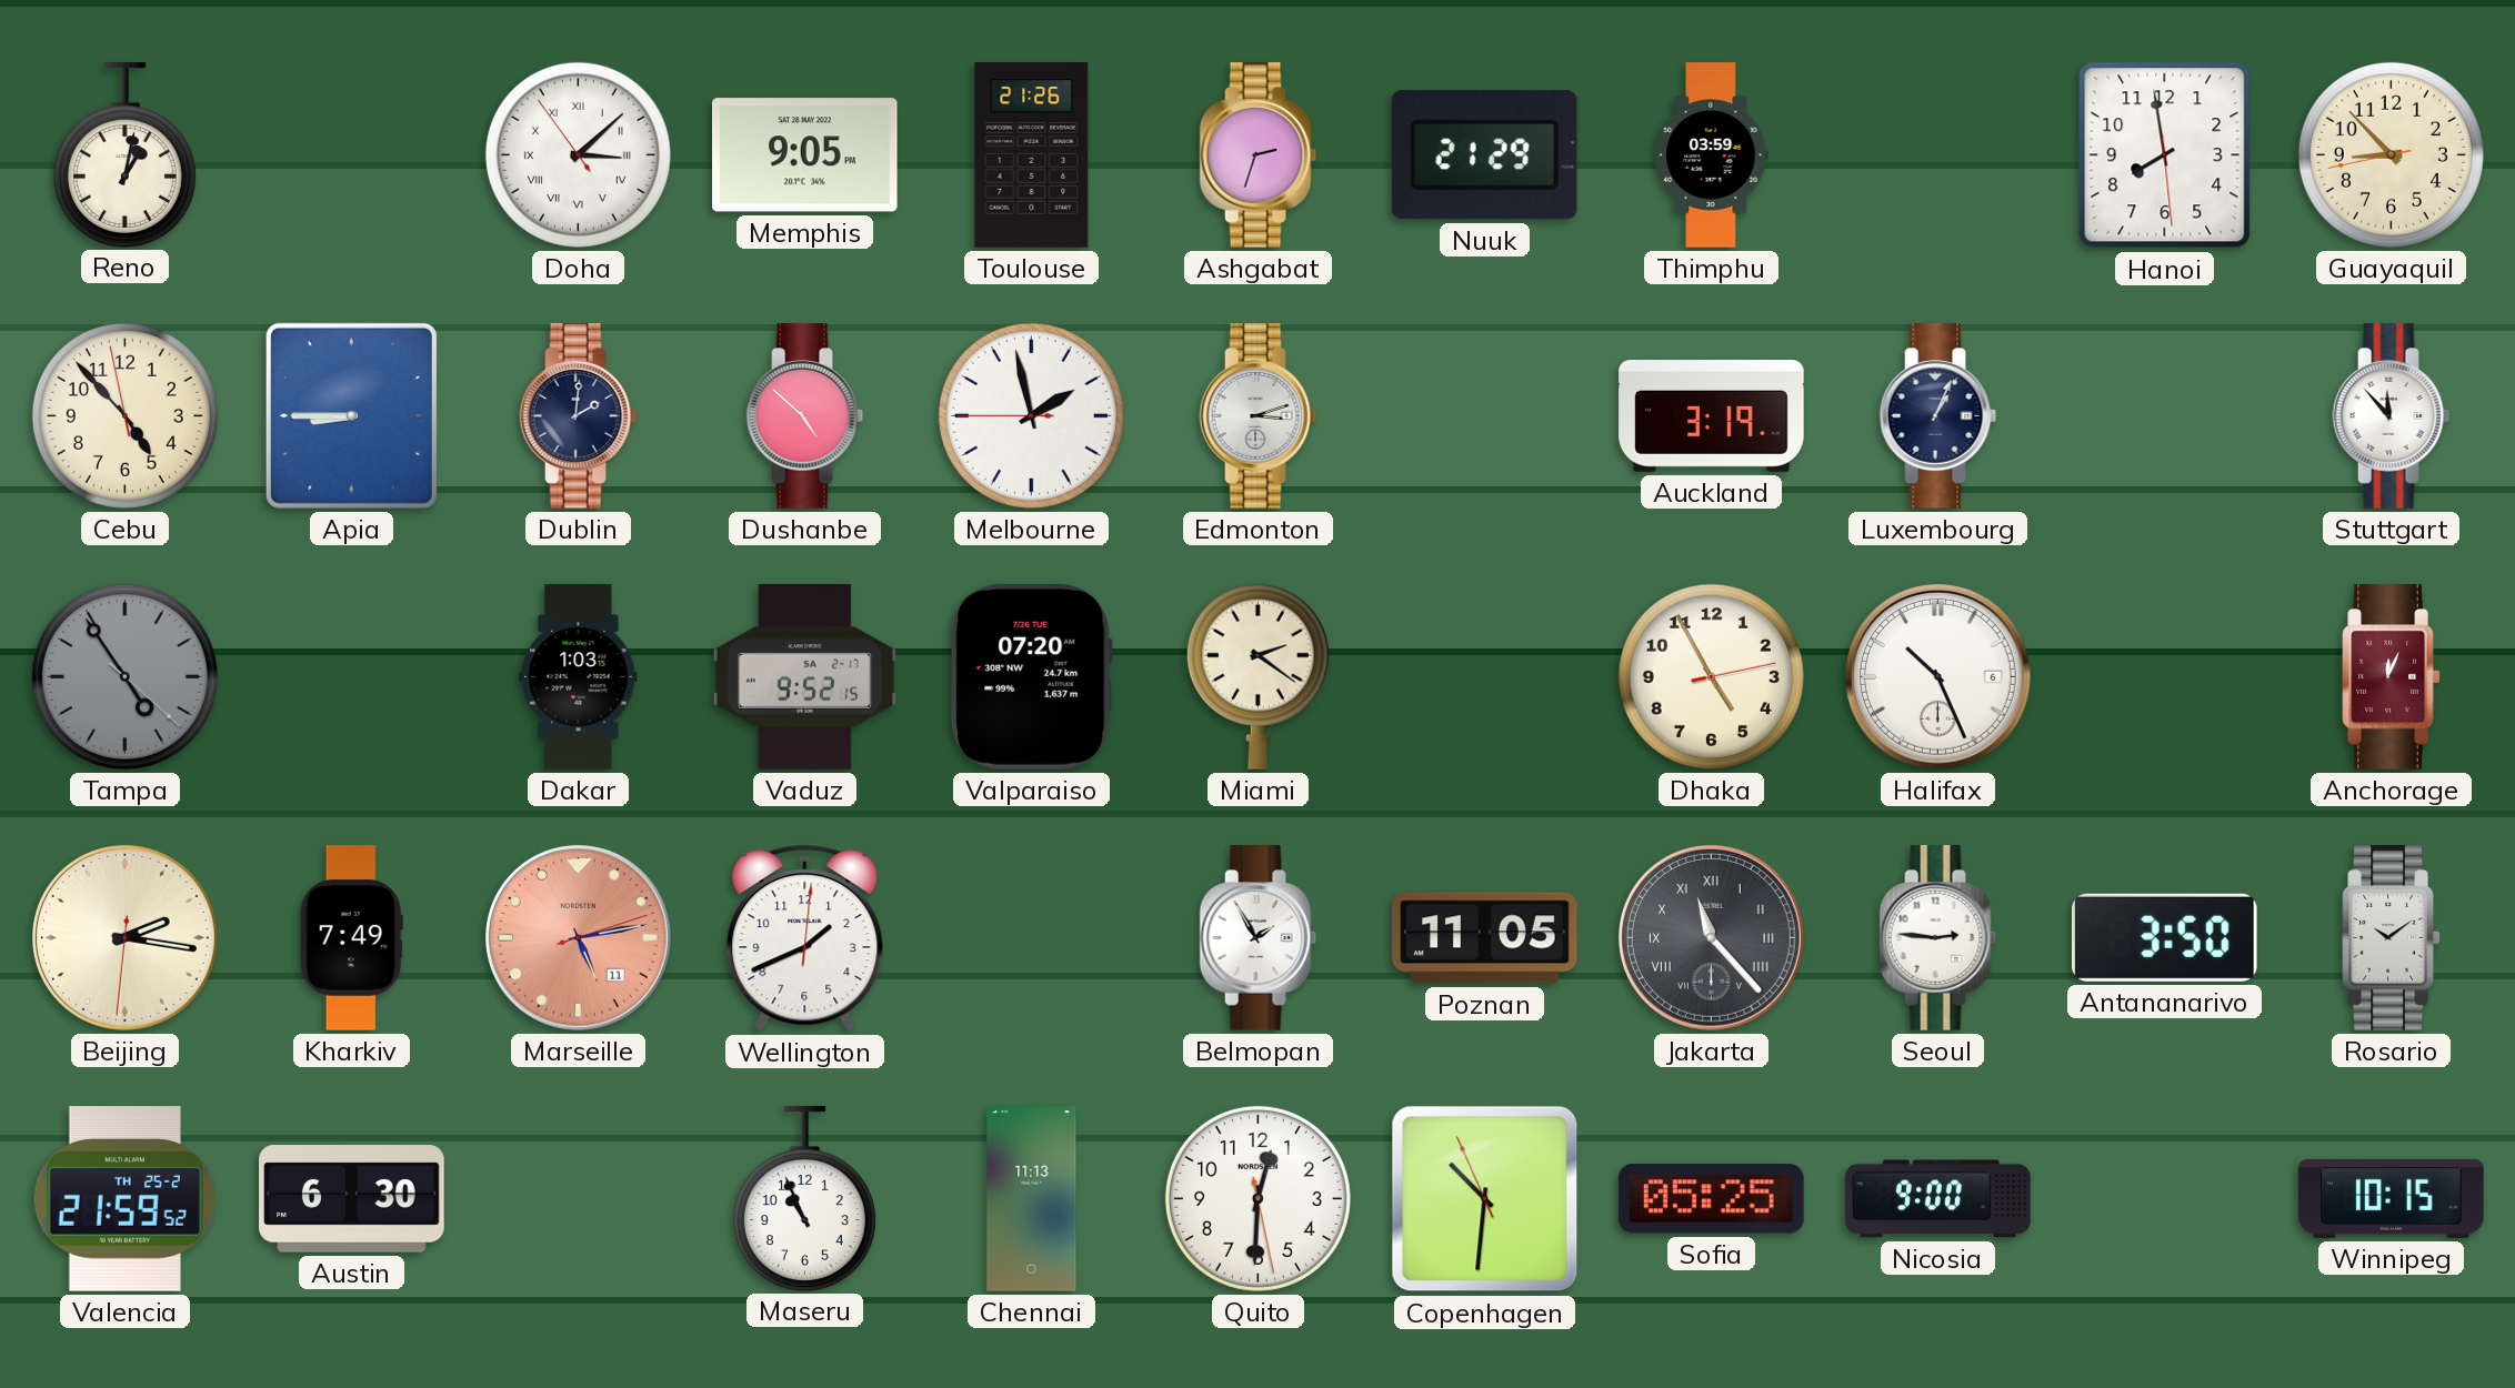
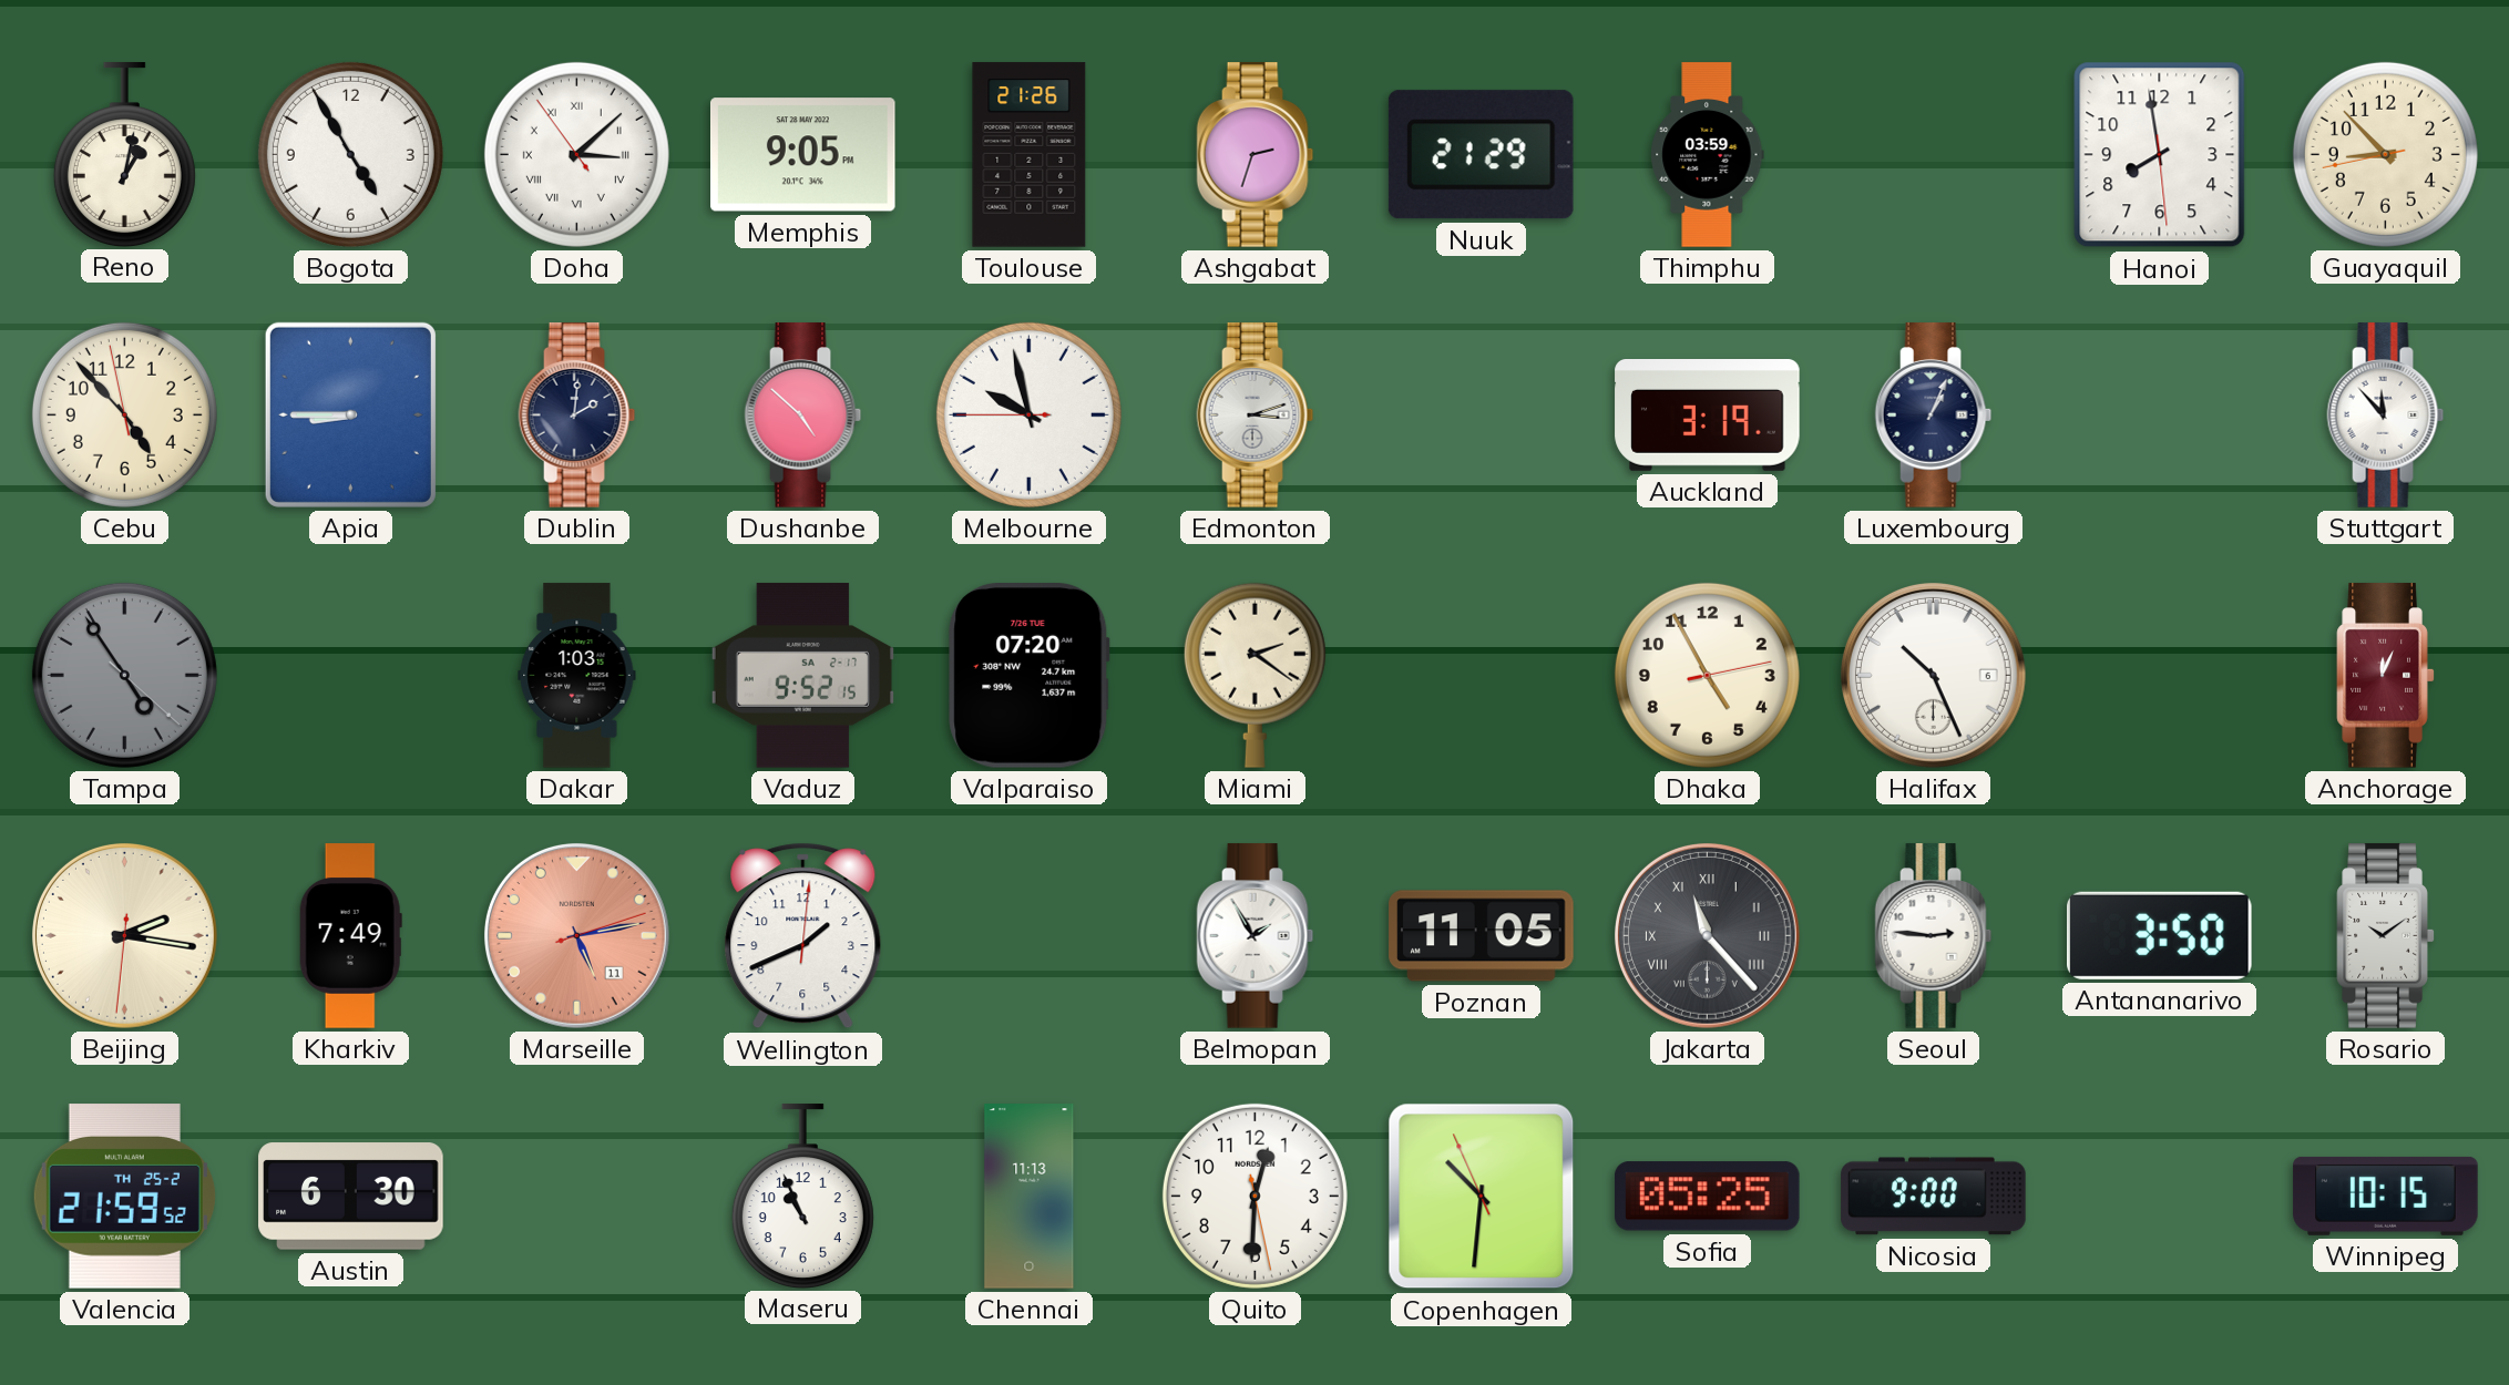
Bogota: none -> 4:55
Melbourne: 1:57 -> 9:57
